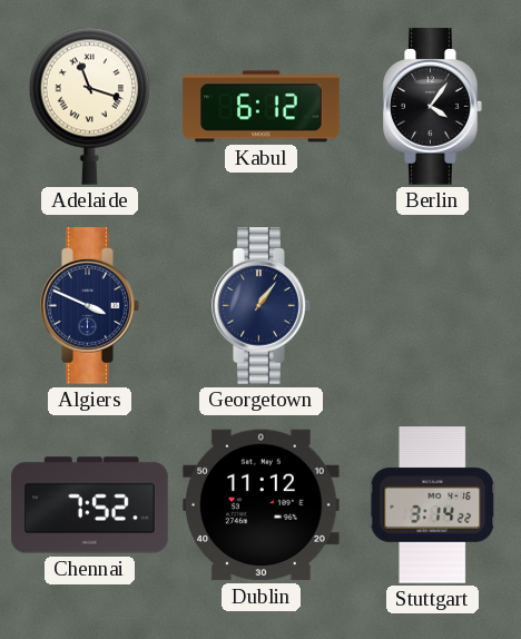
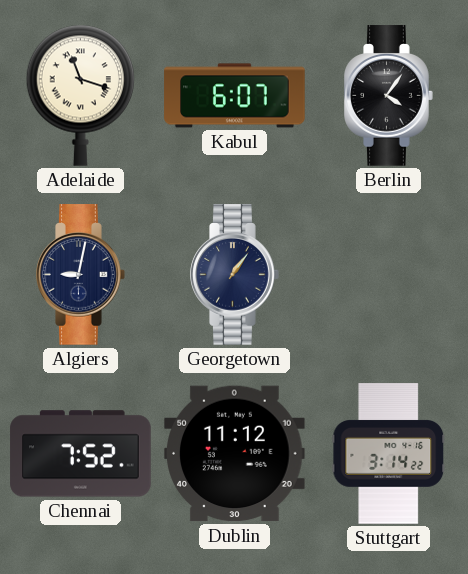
Kabul: 6:12 -> 6:07
Algiers: 3:49 -> 9:02
